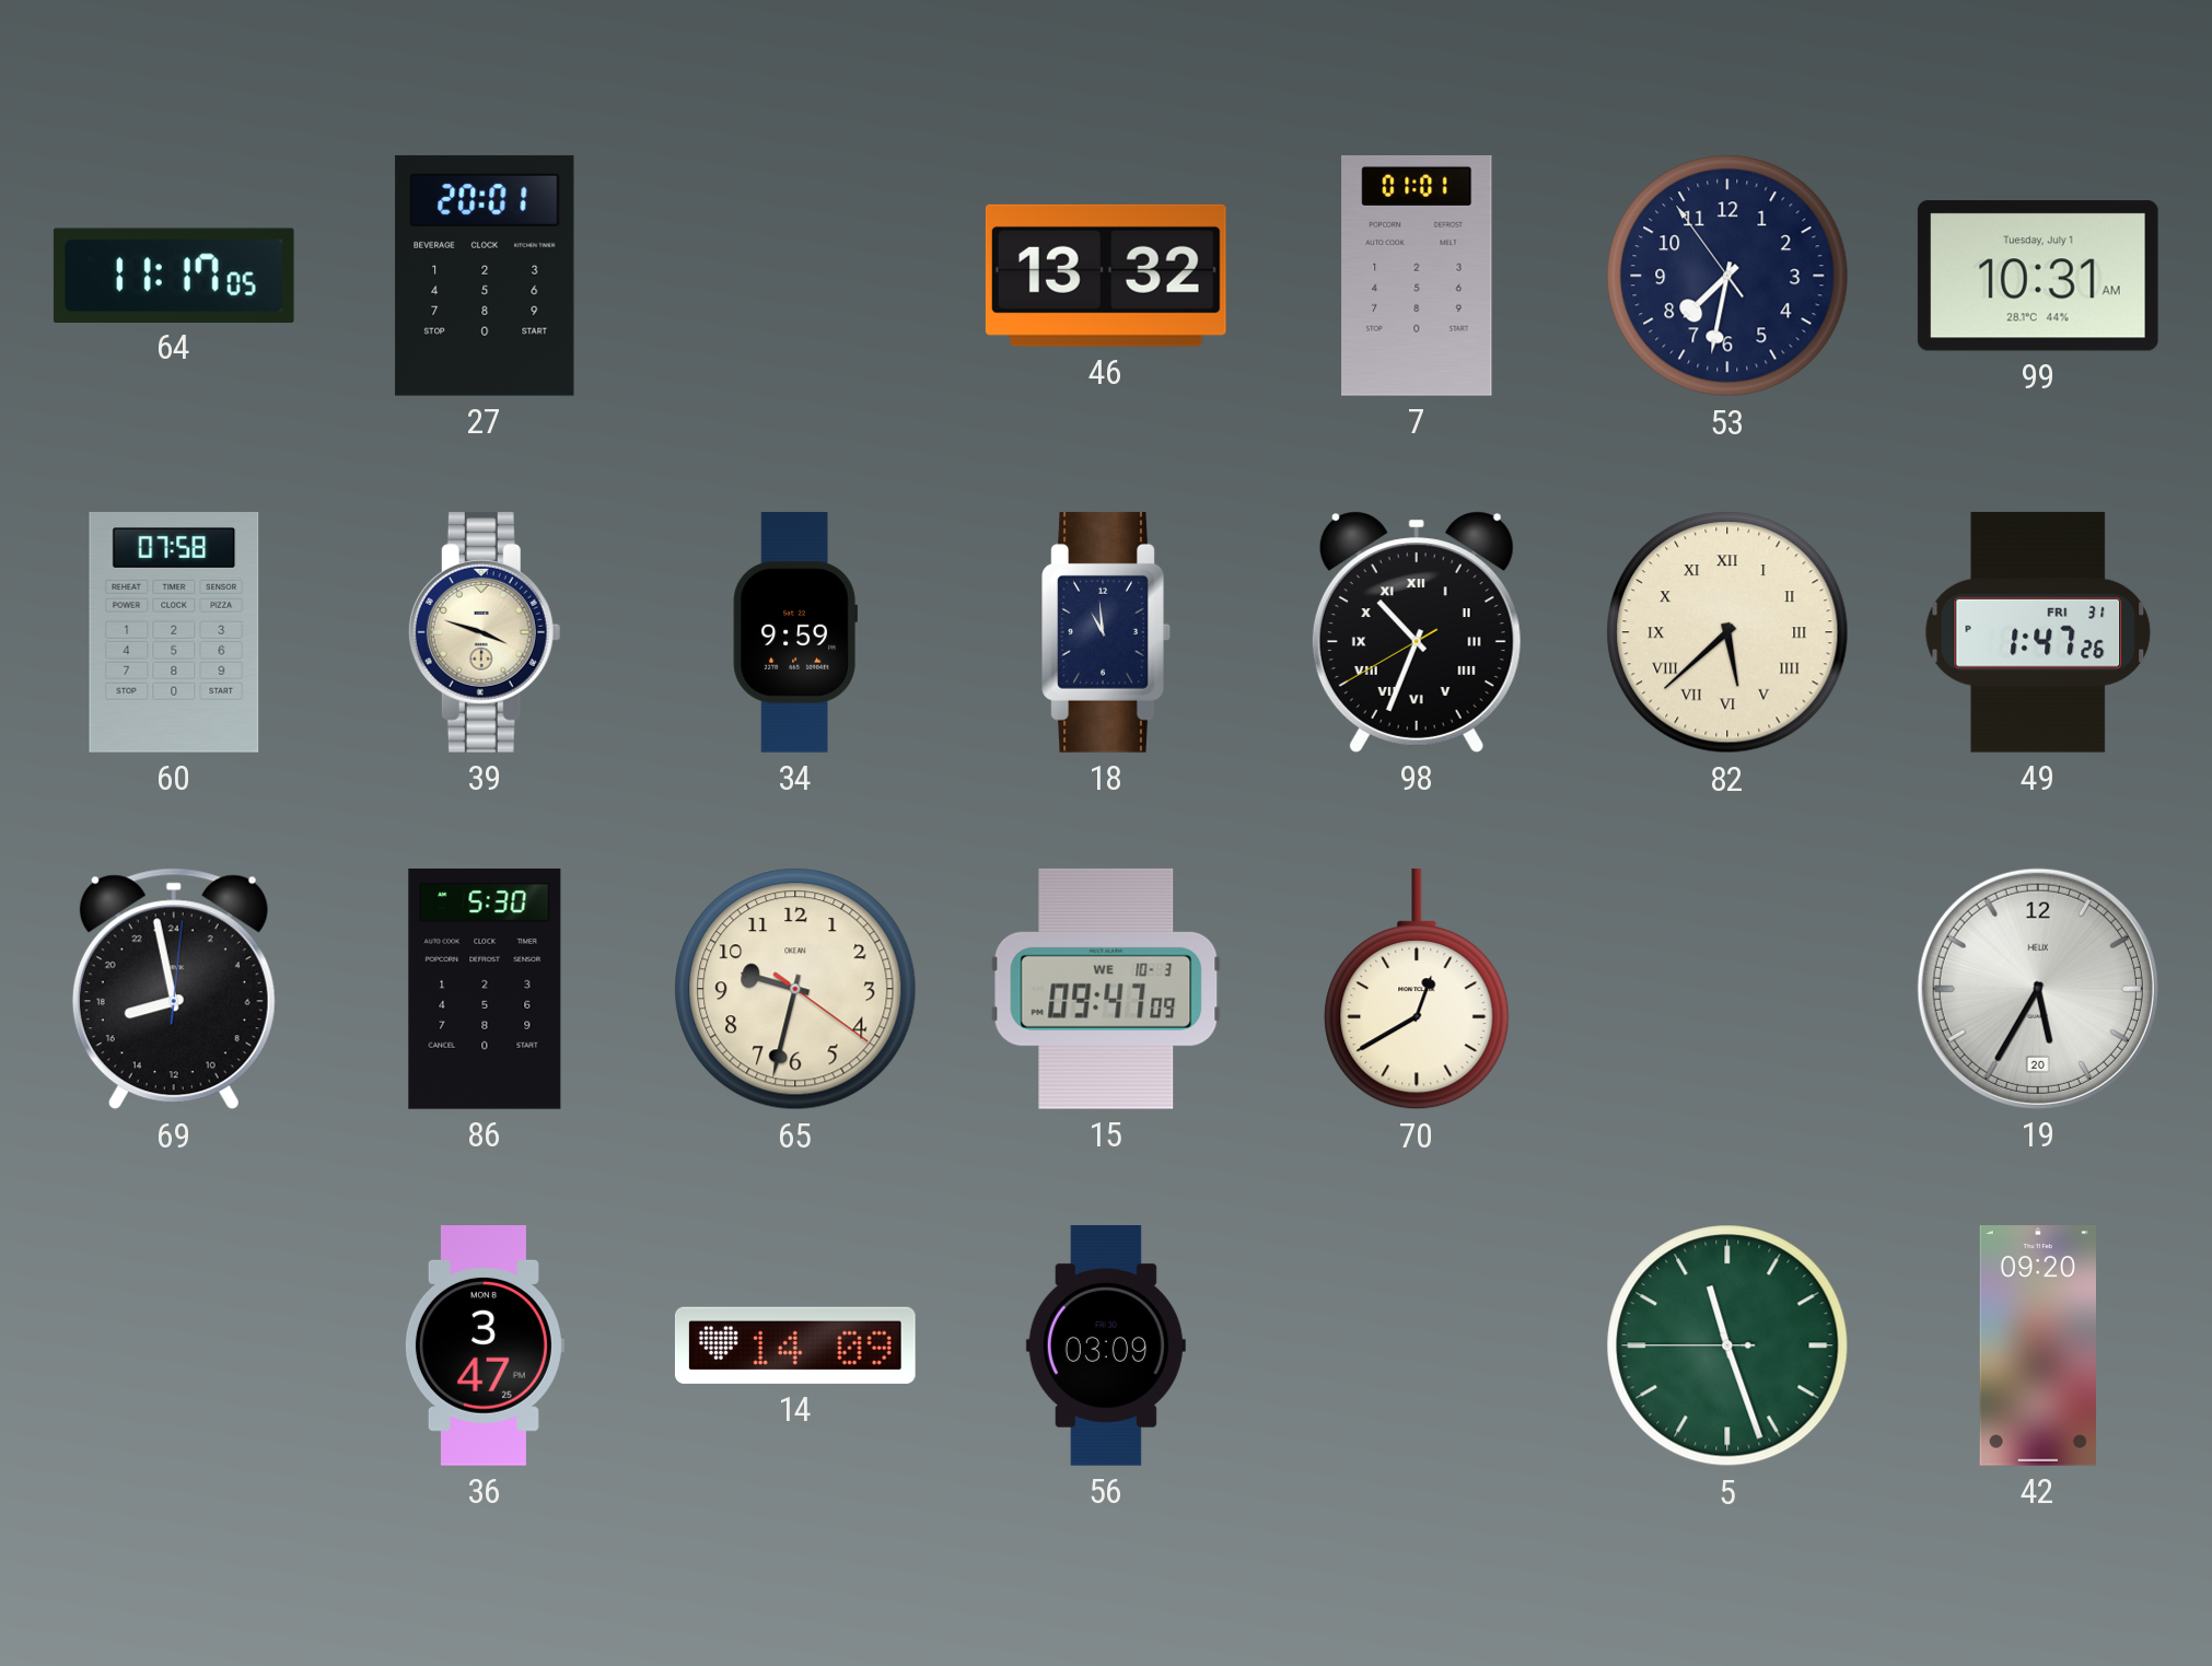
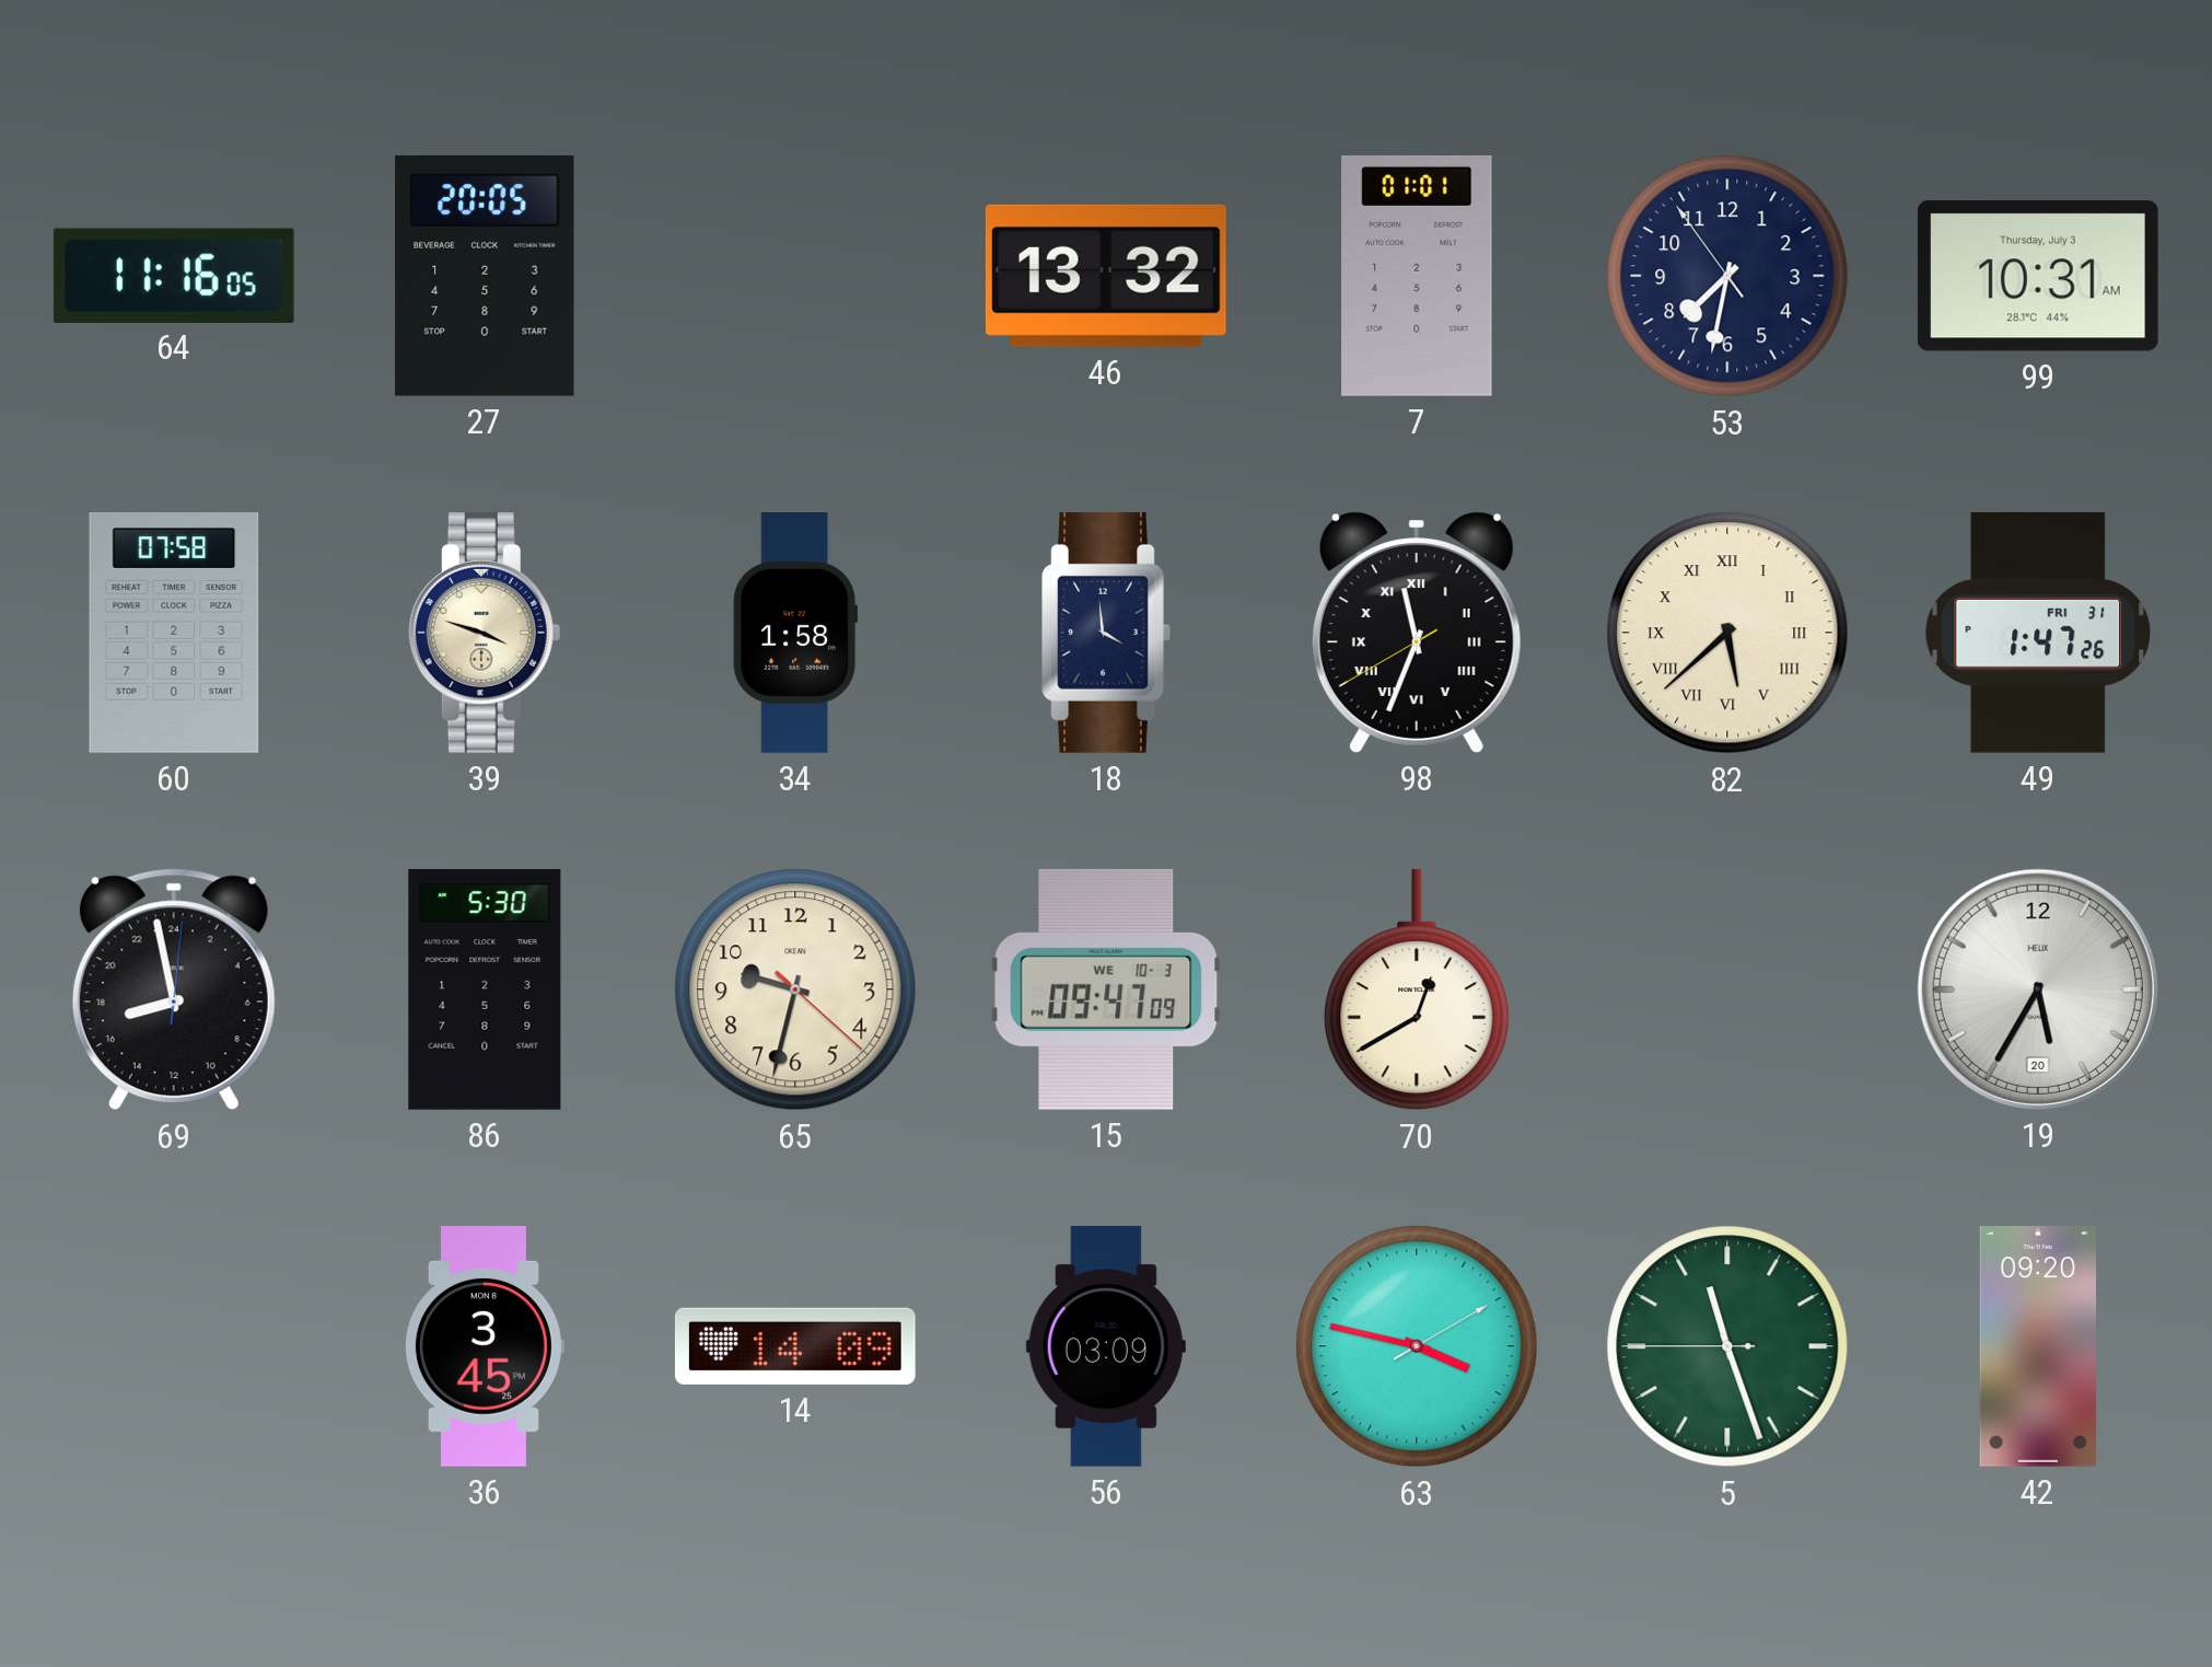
64: 11:17 -> 11:16
27: 20:01 -> 20:05
99 date: Tuesday, July 1 -> Thursday, July 3
34: 9:59 -> 1:58
18: 10:59 -> 3:59
98: 10:33 -> 11:33
65: 9:32:21 -> 9:32:22
36: 3:47 -> 3:45
63: none -> 3:47
